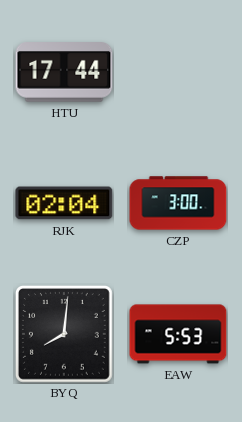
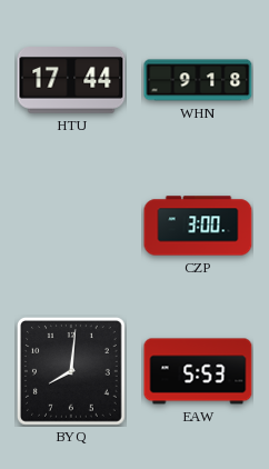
WHN: none -> 9:18
RJK: 02:04 -> none
